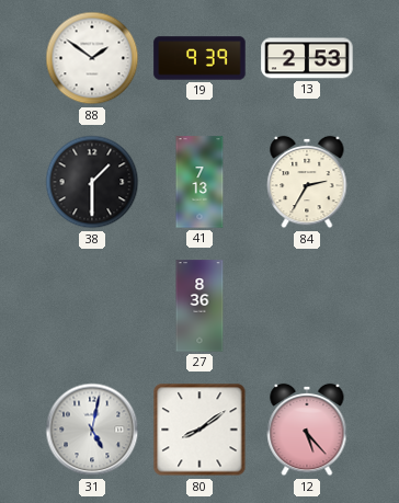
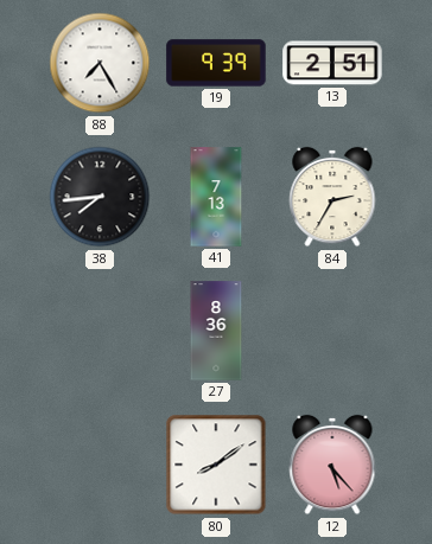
88: 1:51 -> 7:25
13: 2:53 -> 2:51
38: 1:30 -> 7:44
31: 5:02 -> none
